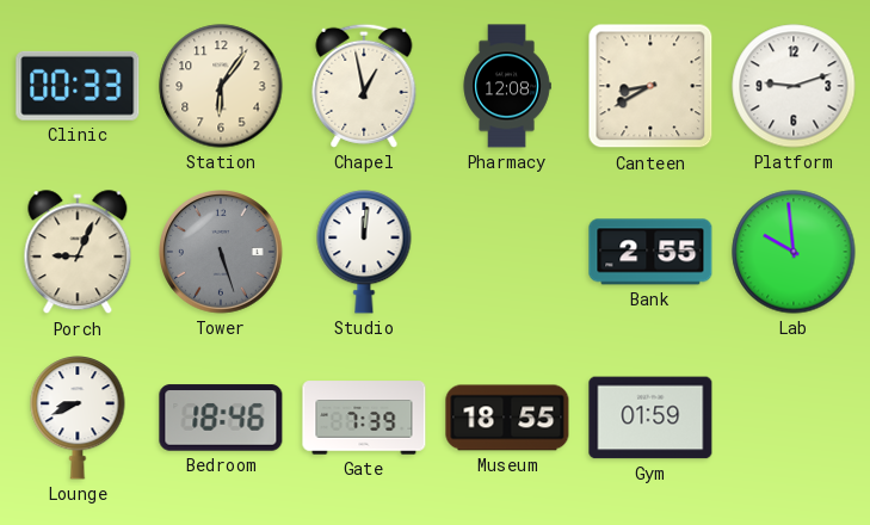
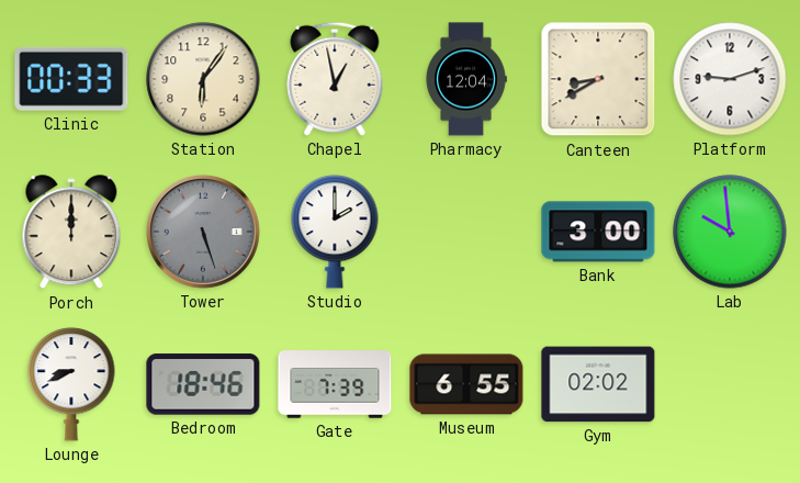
Pharmacy: 12:08 -> 12:04
Porch: 9:04 -> 12:00
Studio: 12:01 -> 2:00
Bank: 2:55 -> 3:00
Museum: 18:55 -> 6:55
Gym: 01:59 -> 02:02
